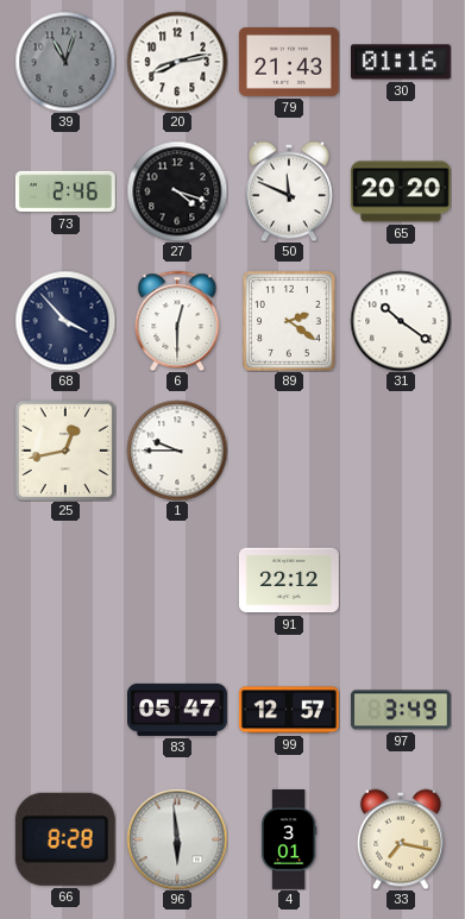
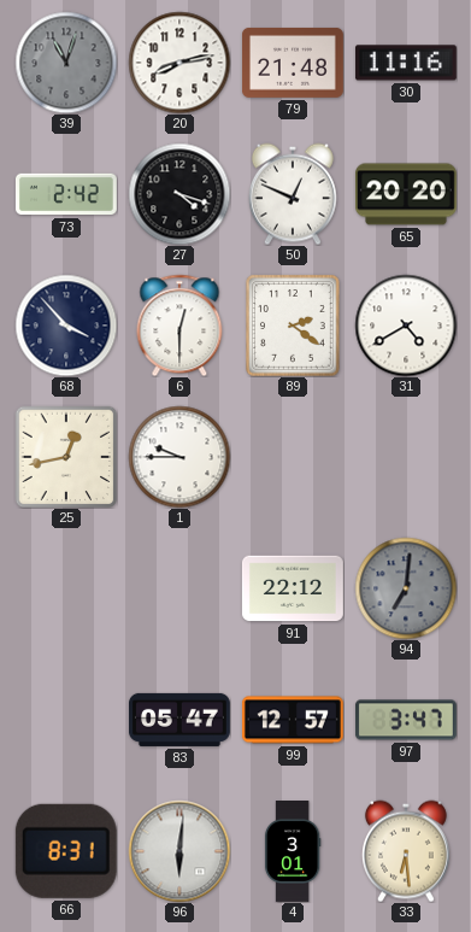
79: 21:43 -> 21:48
30: 01:16 -> 11:16
73: 2:46 -> 2:42
50: 11:49 -> 12:49
31: 10:21 -> 4:40
94: none -> 7:01
97: 3:49 -> 3:47
66: 8:28 -> 8:31
96: 5:59 -> 6:01
33: 7:17 -> 6:29
